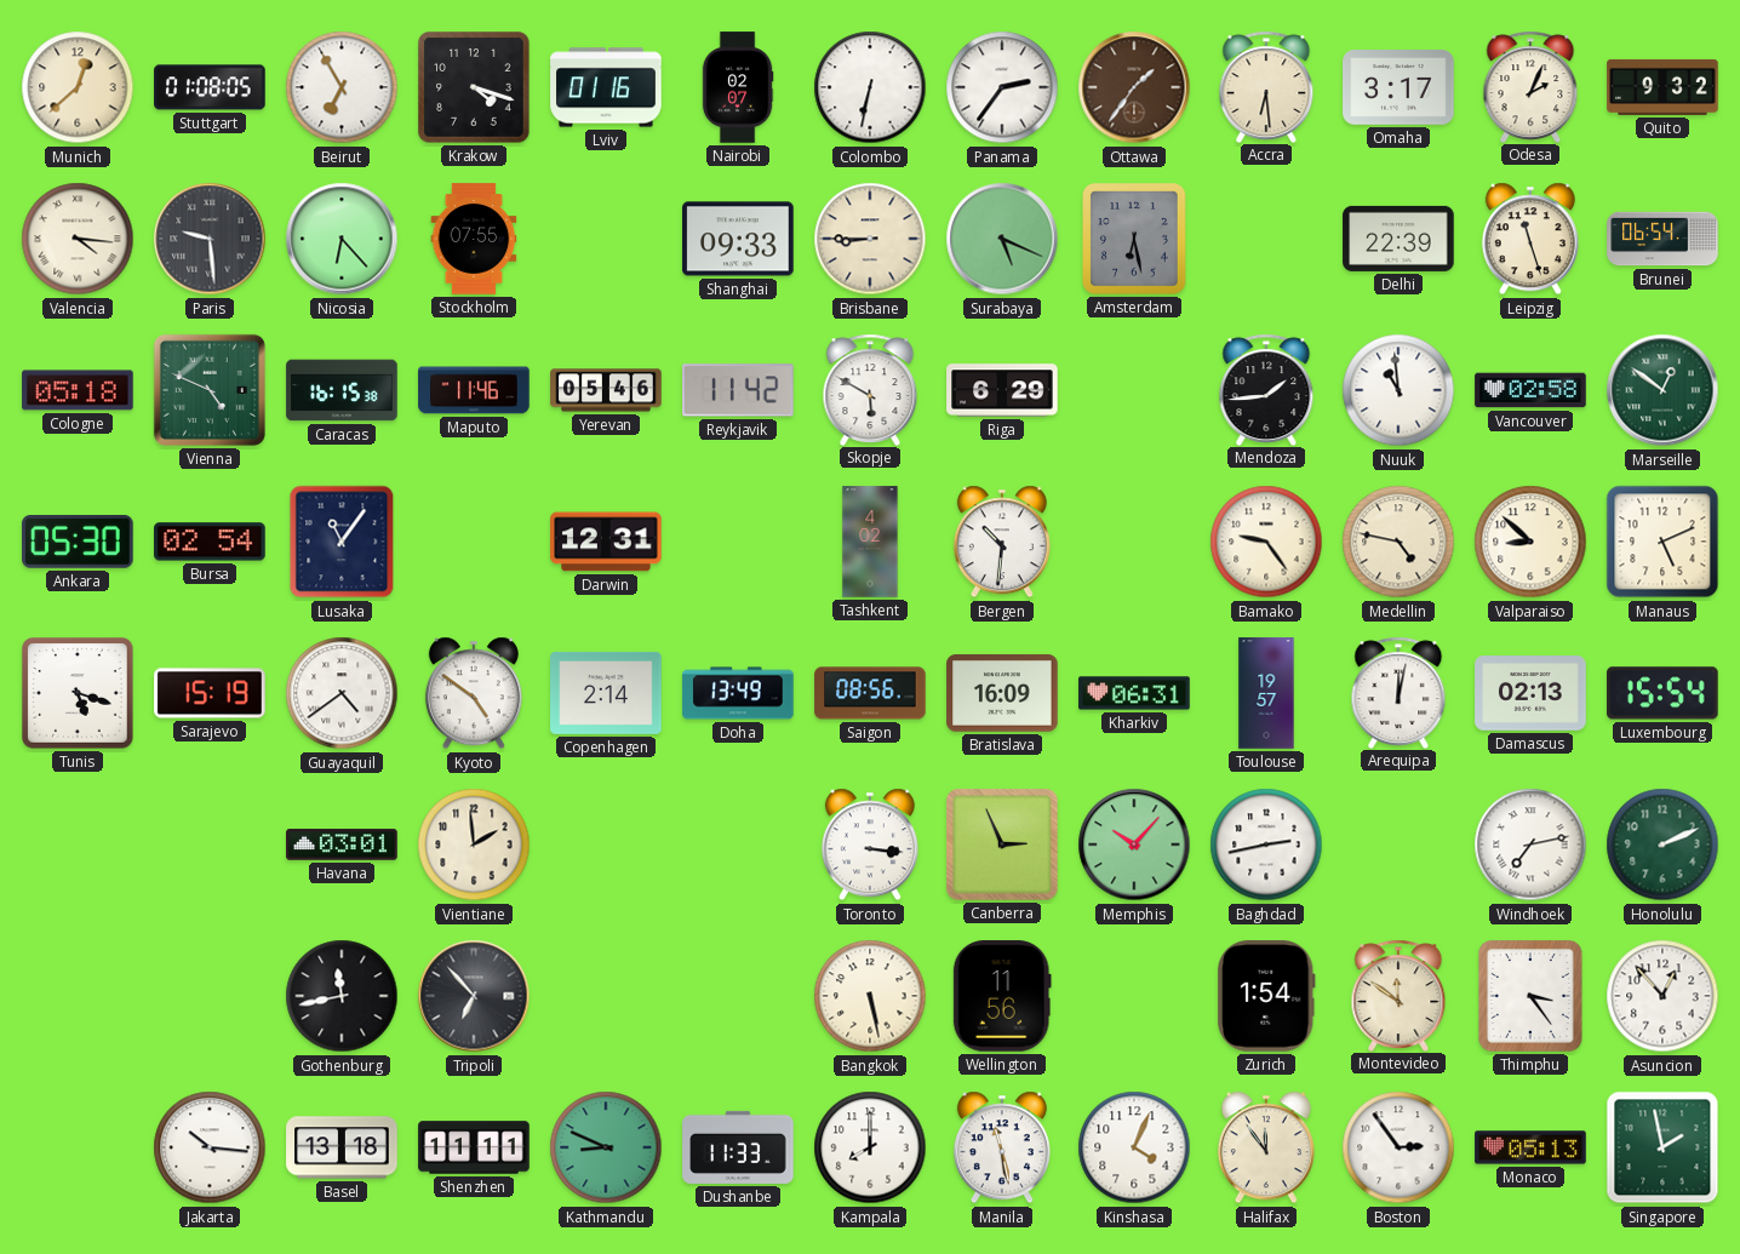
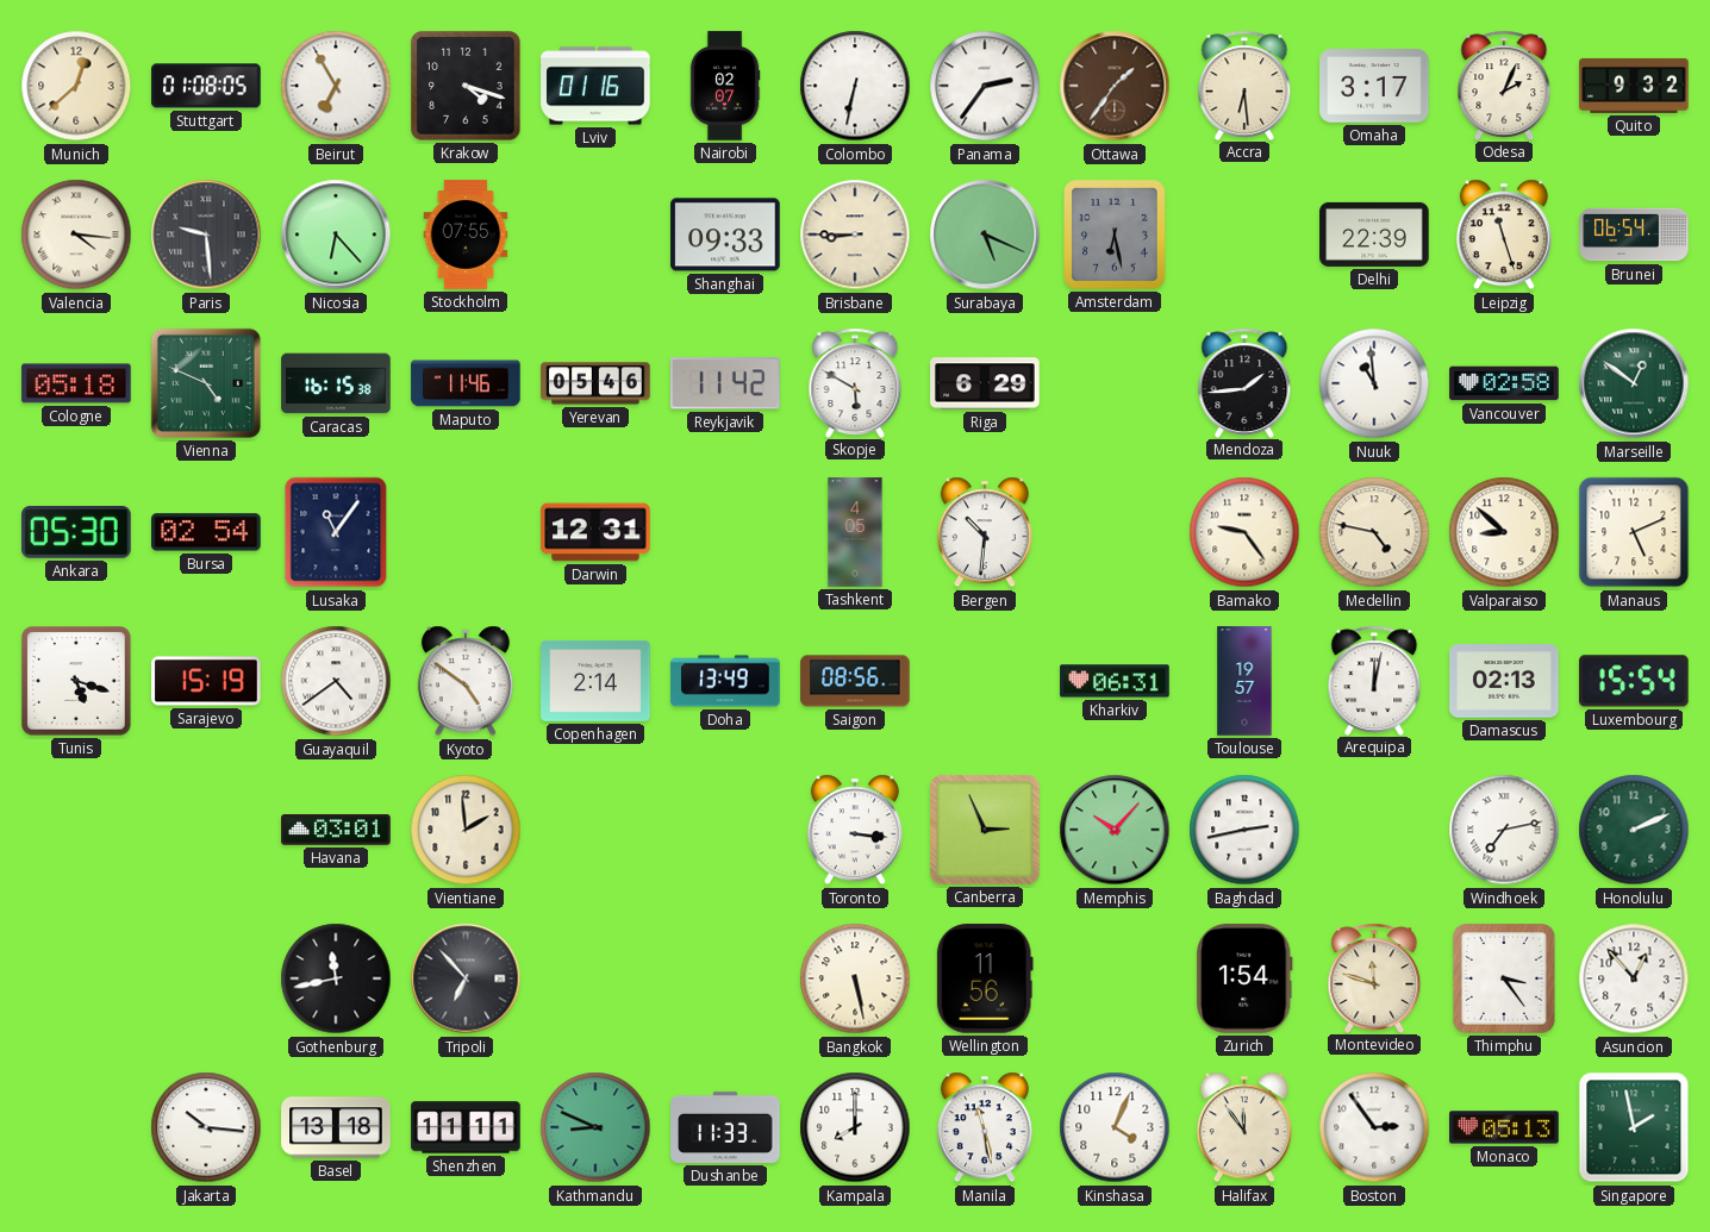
Tashkent: 4:02 -> 4:05
Bratislava: 16:09 -> none
Montevideo: 11:51 -> 11:48
